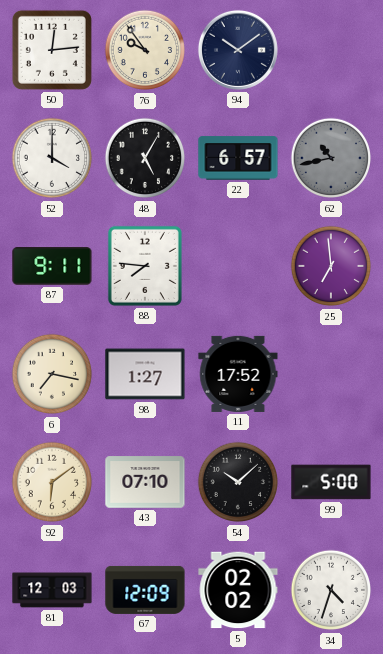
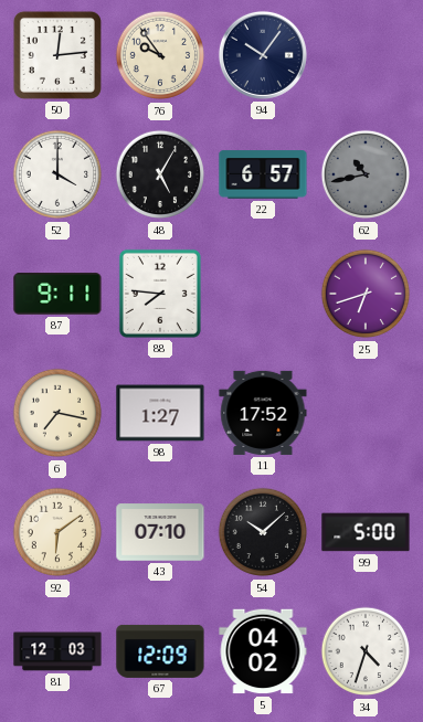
94: 10:09 -> 10:06
25: 6:59 -> 6:42
5: 02:02 -> 04:02
